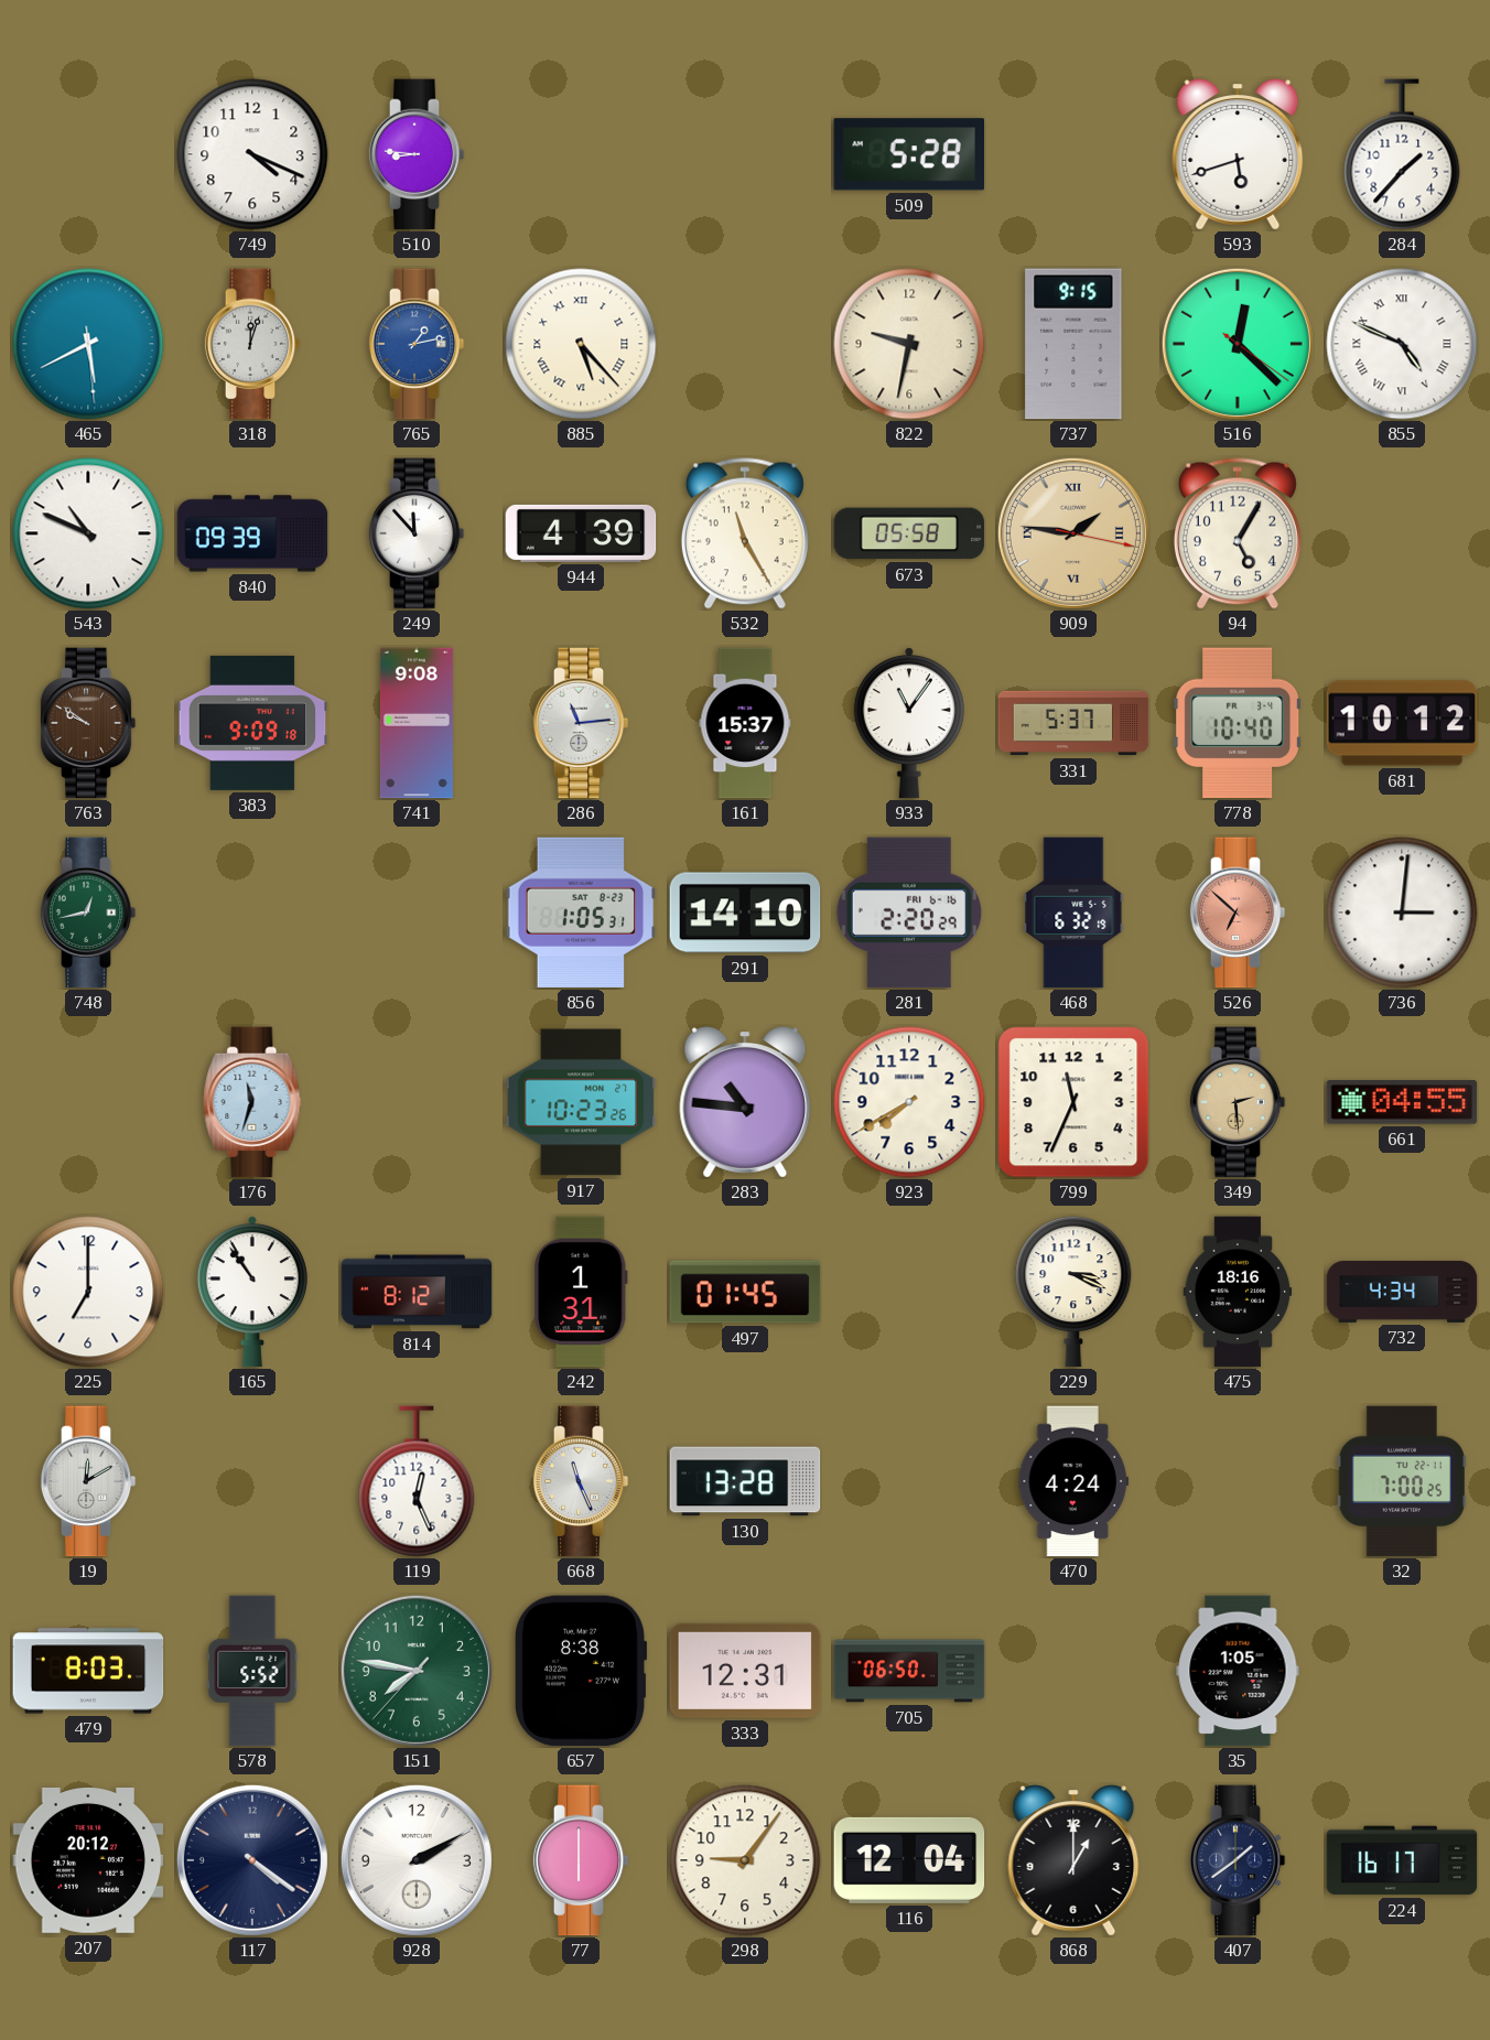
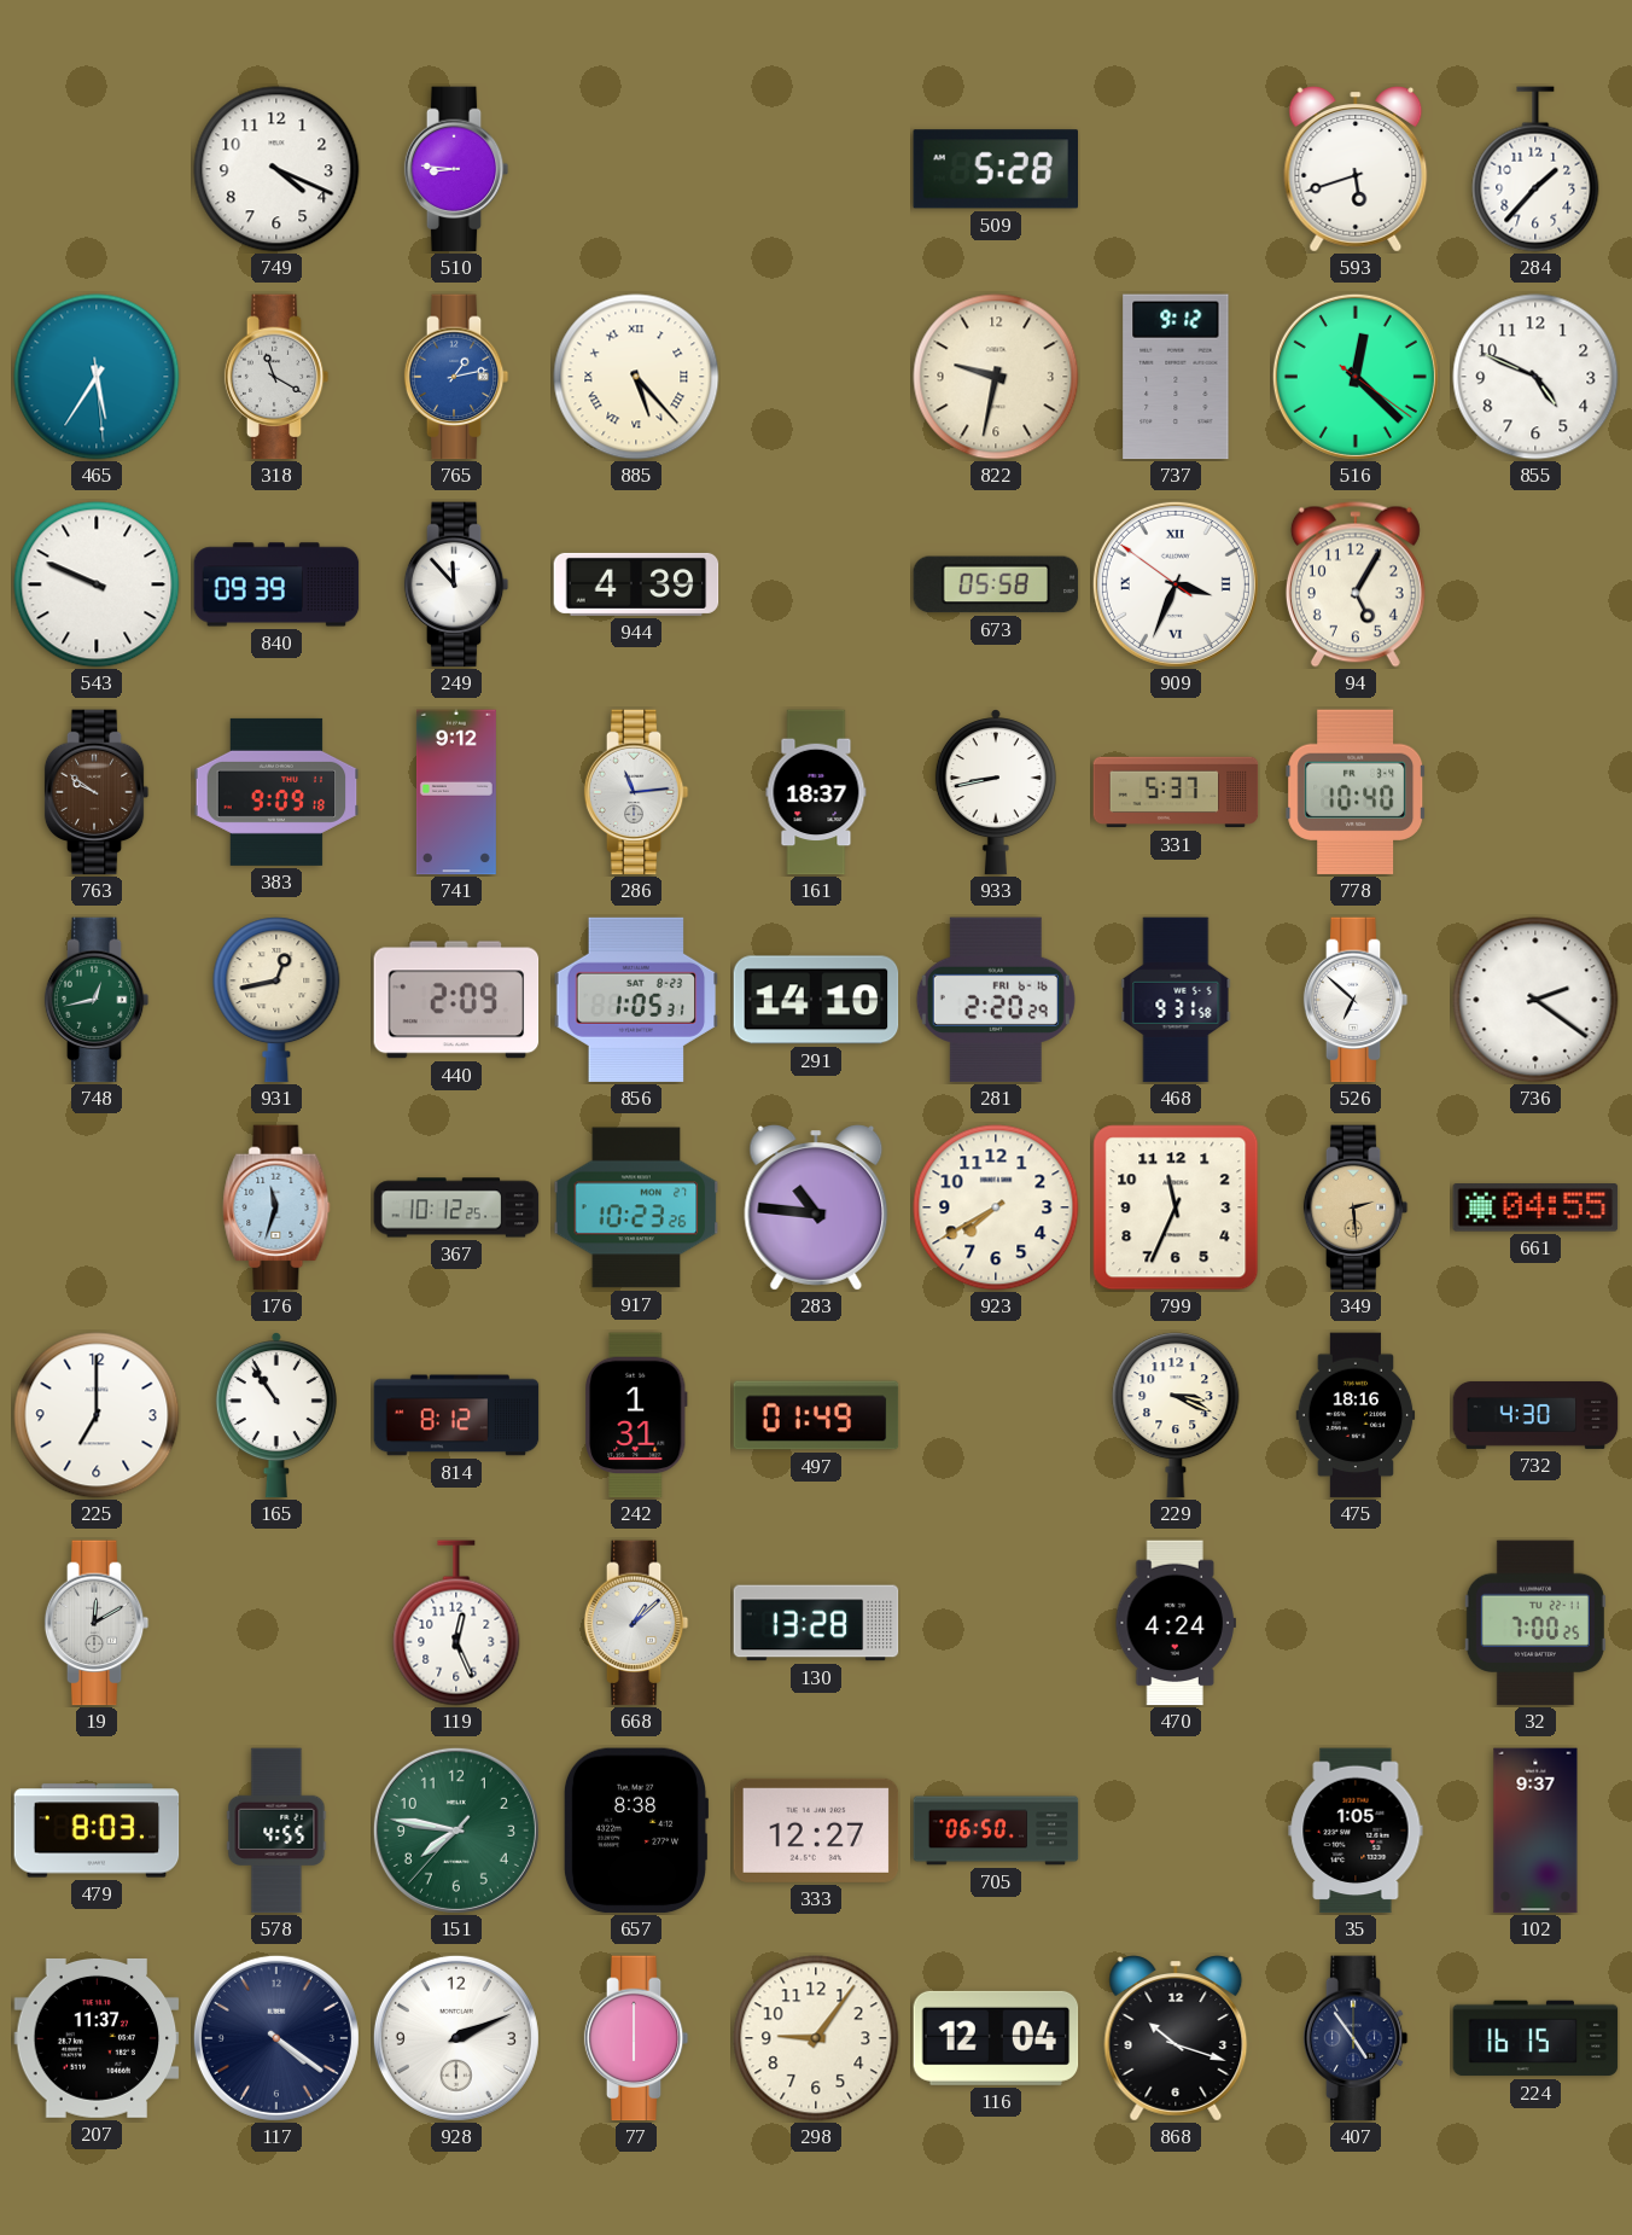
465: 5:40 -> 5:35
318: 12:03 -> 11:20
737: 9:15 -> 9:12
855 numerals: Roman -> Arabic
543: 10:49 -> 9:49
532: 11:25 -> none
909: 1:46 -> 3:33
909 dial: champagne -> white
741: 9:08 -> 9:12
161: 15:37 -> 18:37
933: 11:06 -> 8:43
681: 10:12 -> none
931: none -> 12:43
440: none -> 2:09
468: 6:32 -> 9:31
526 dial: salmon -> white
736: 3:01 -> 2:21
367: none -> 10:12
497: 01:45 -> 01:49
732: 4:34 -> 4:30
668: 11:26 -> 1:08
578: 5:52 -> 4:55
333: 12:31 -> 12:27
102: none -> 9:37
207: 20:12 -> 11:37
928: 2:10 -> 2:11
868: 1:00 -> 10:18
407: 1:39 -> 4:54
224: 16:17 -> 16:15
